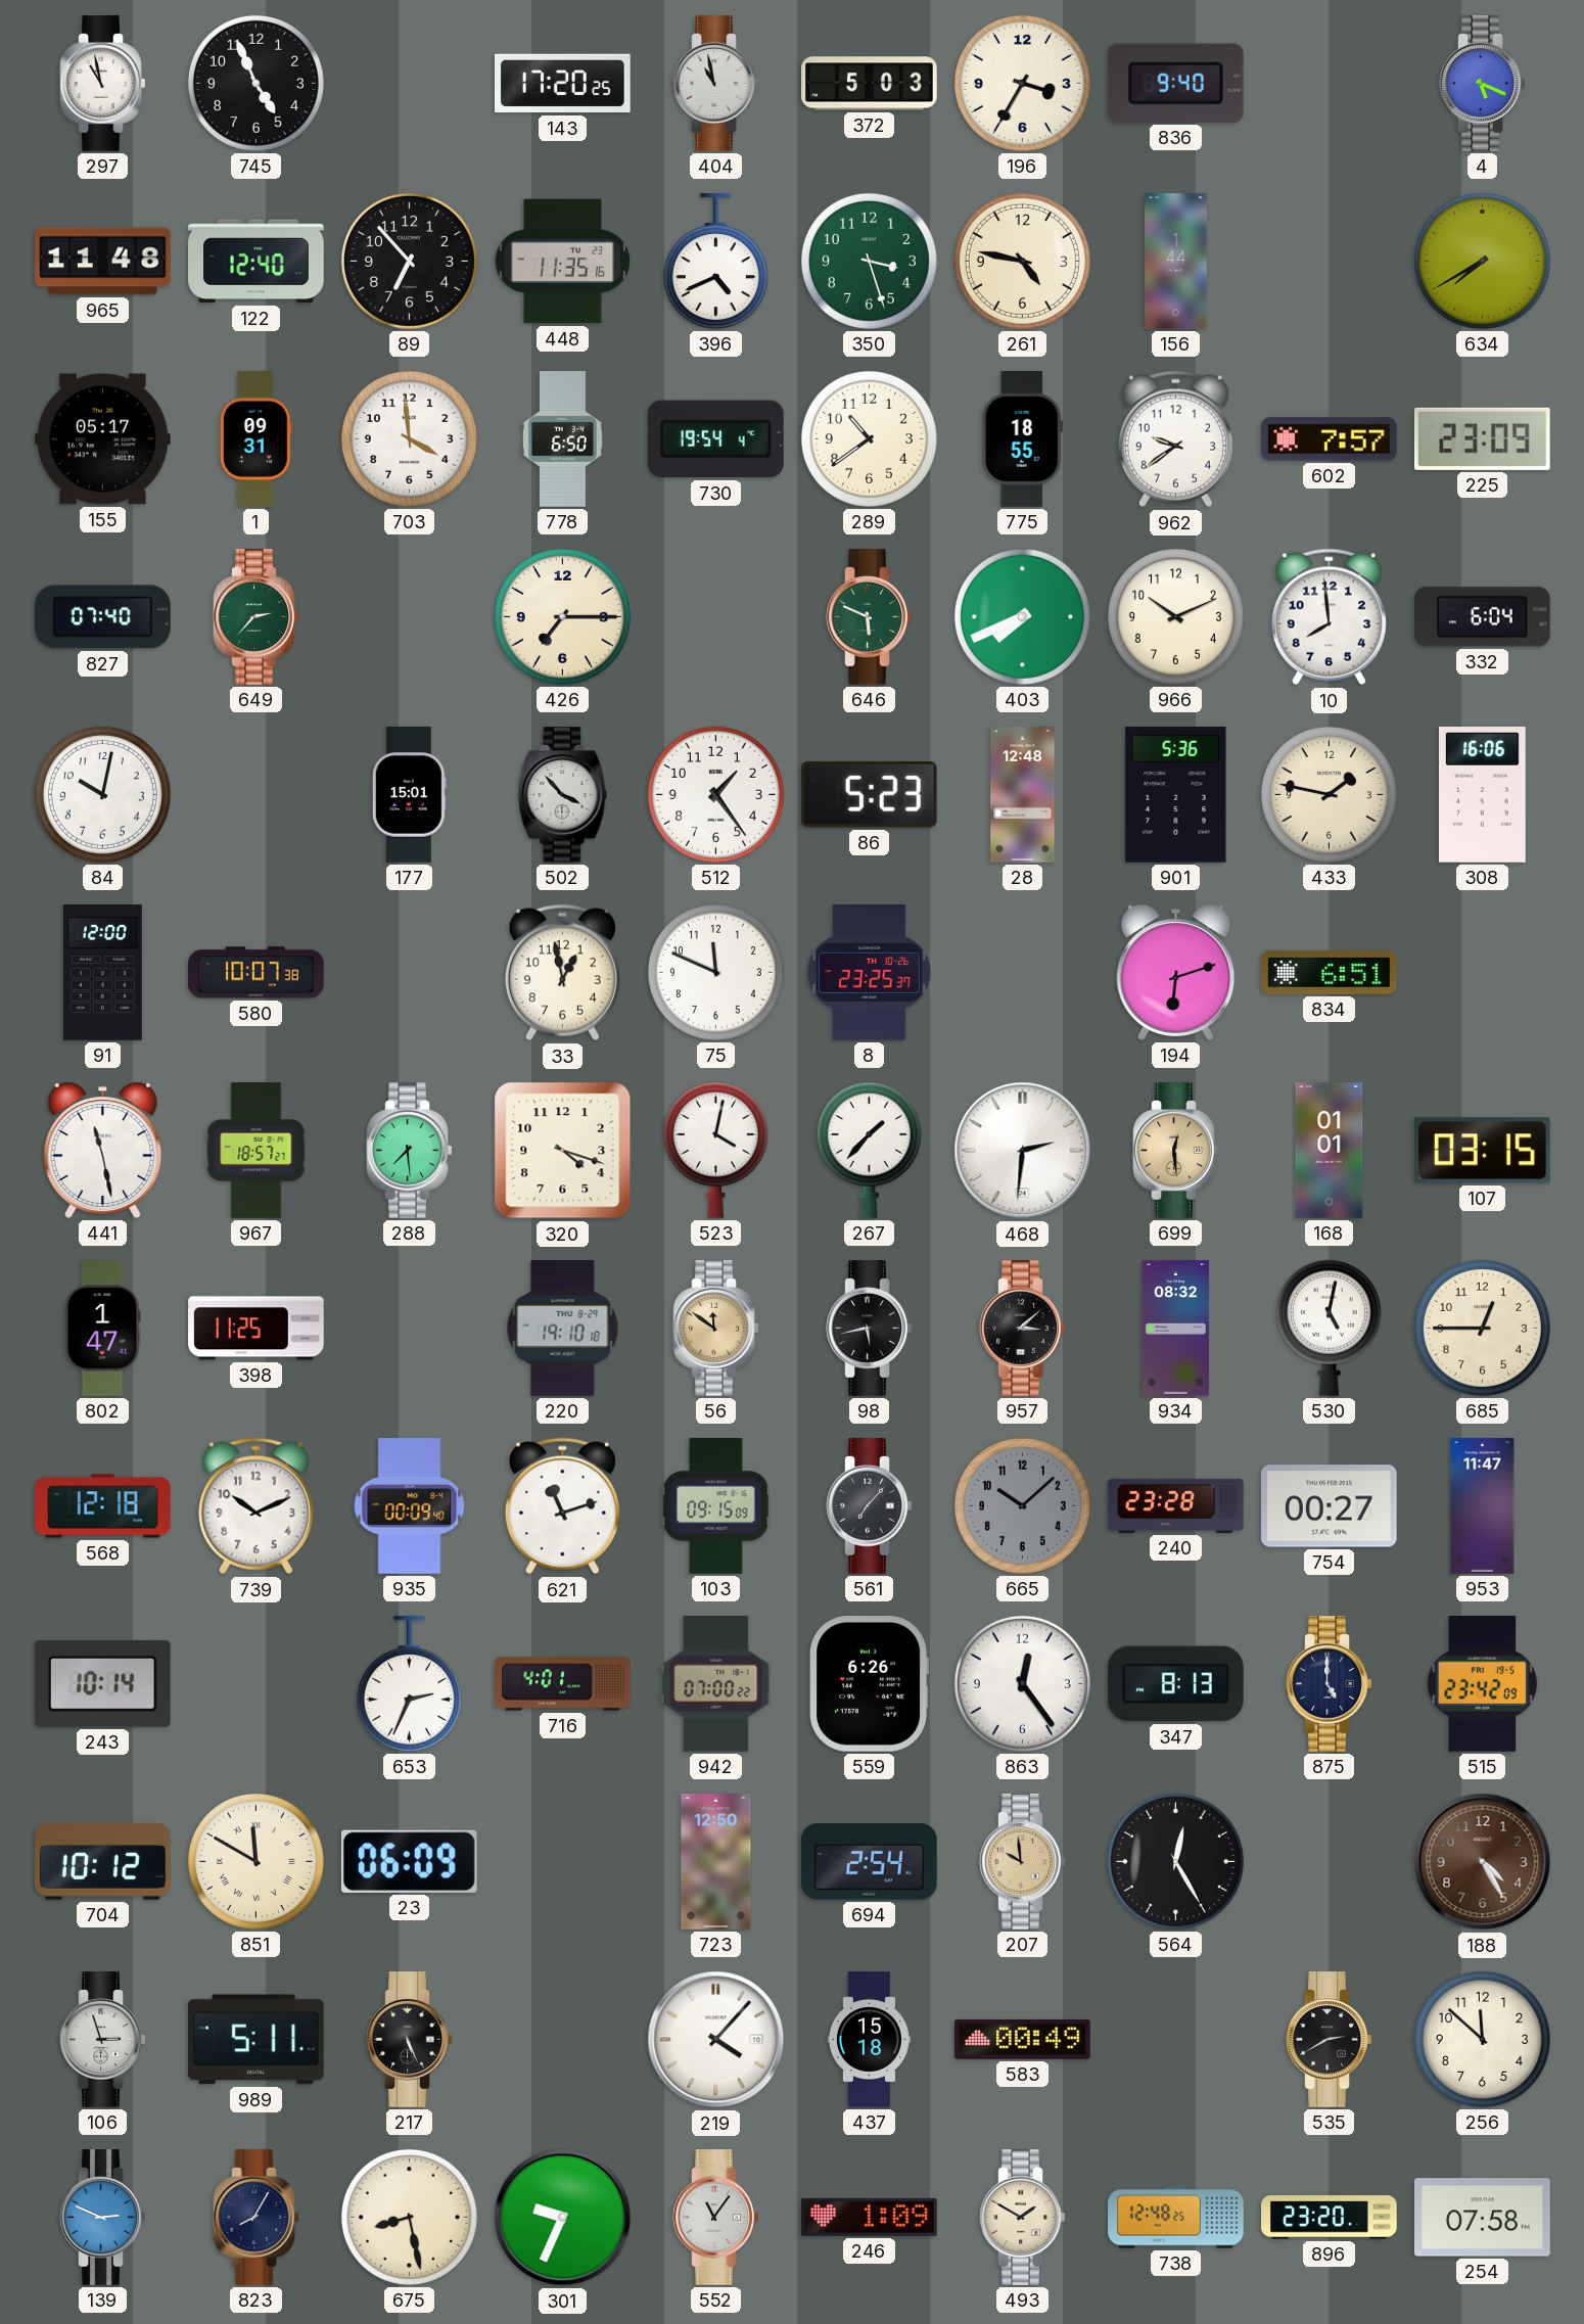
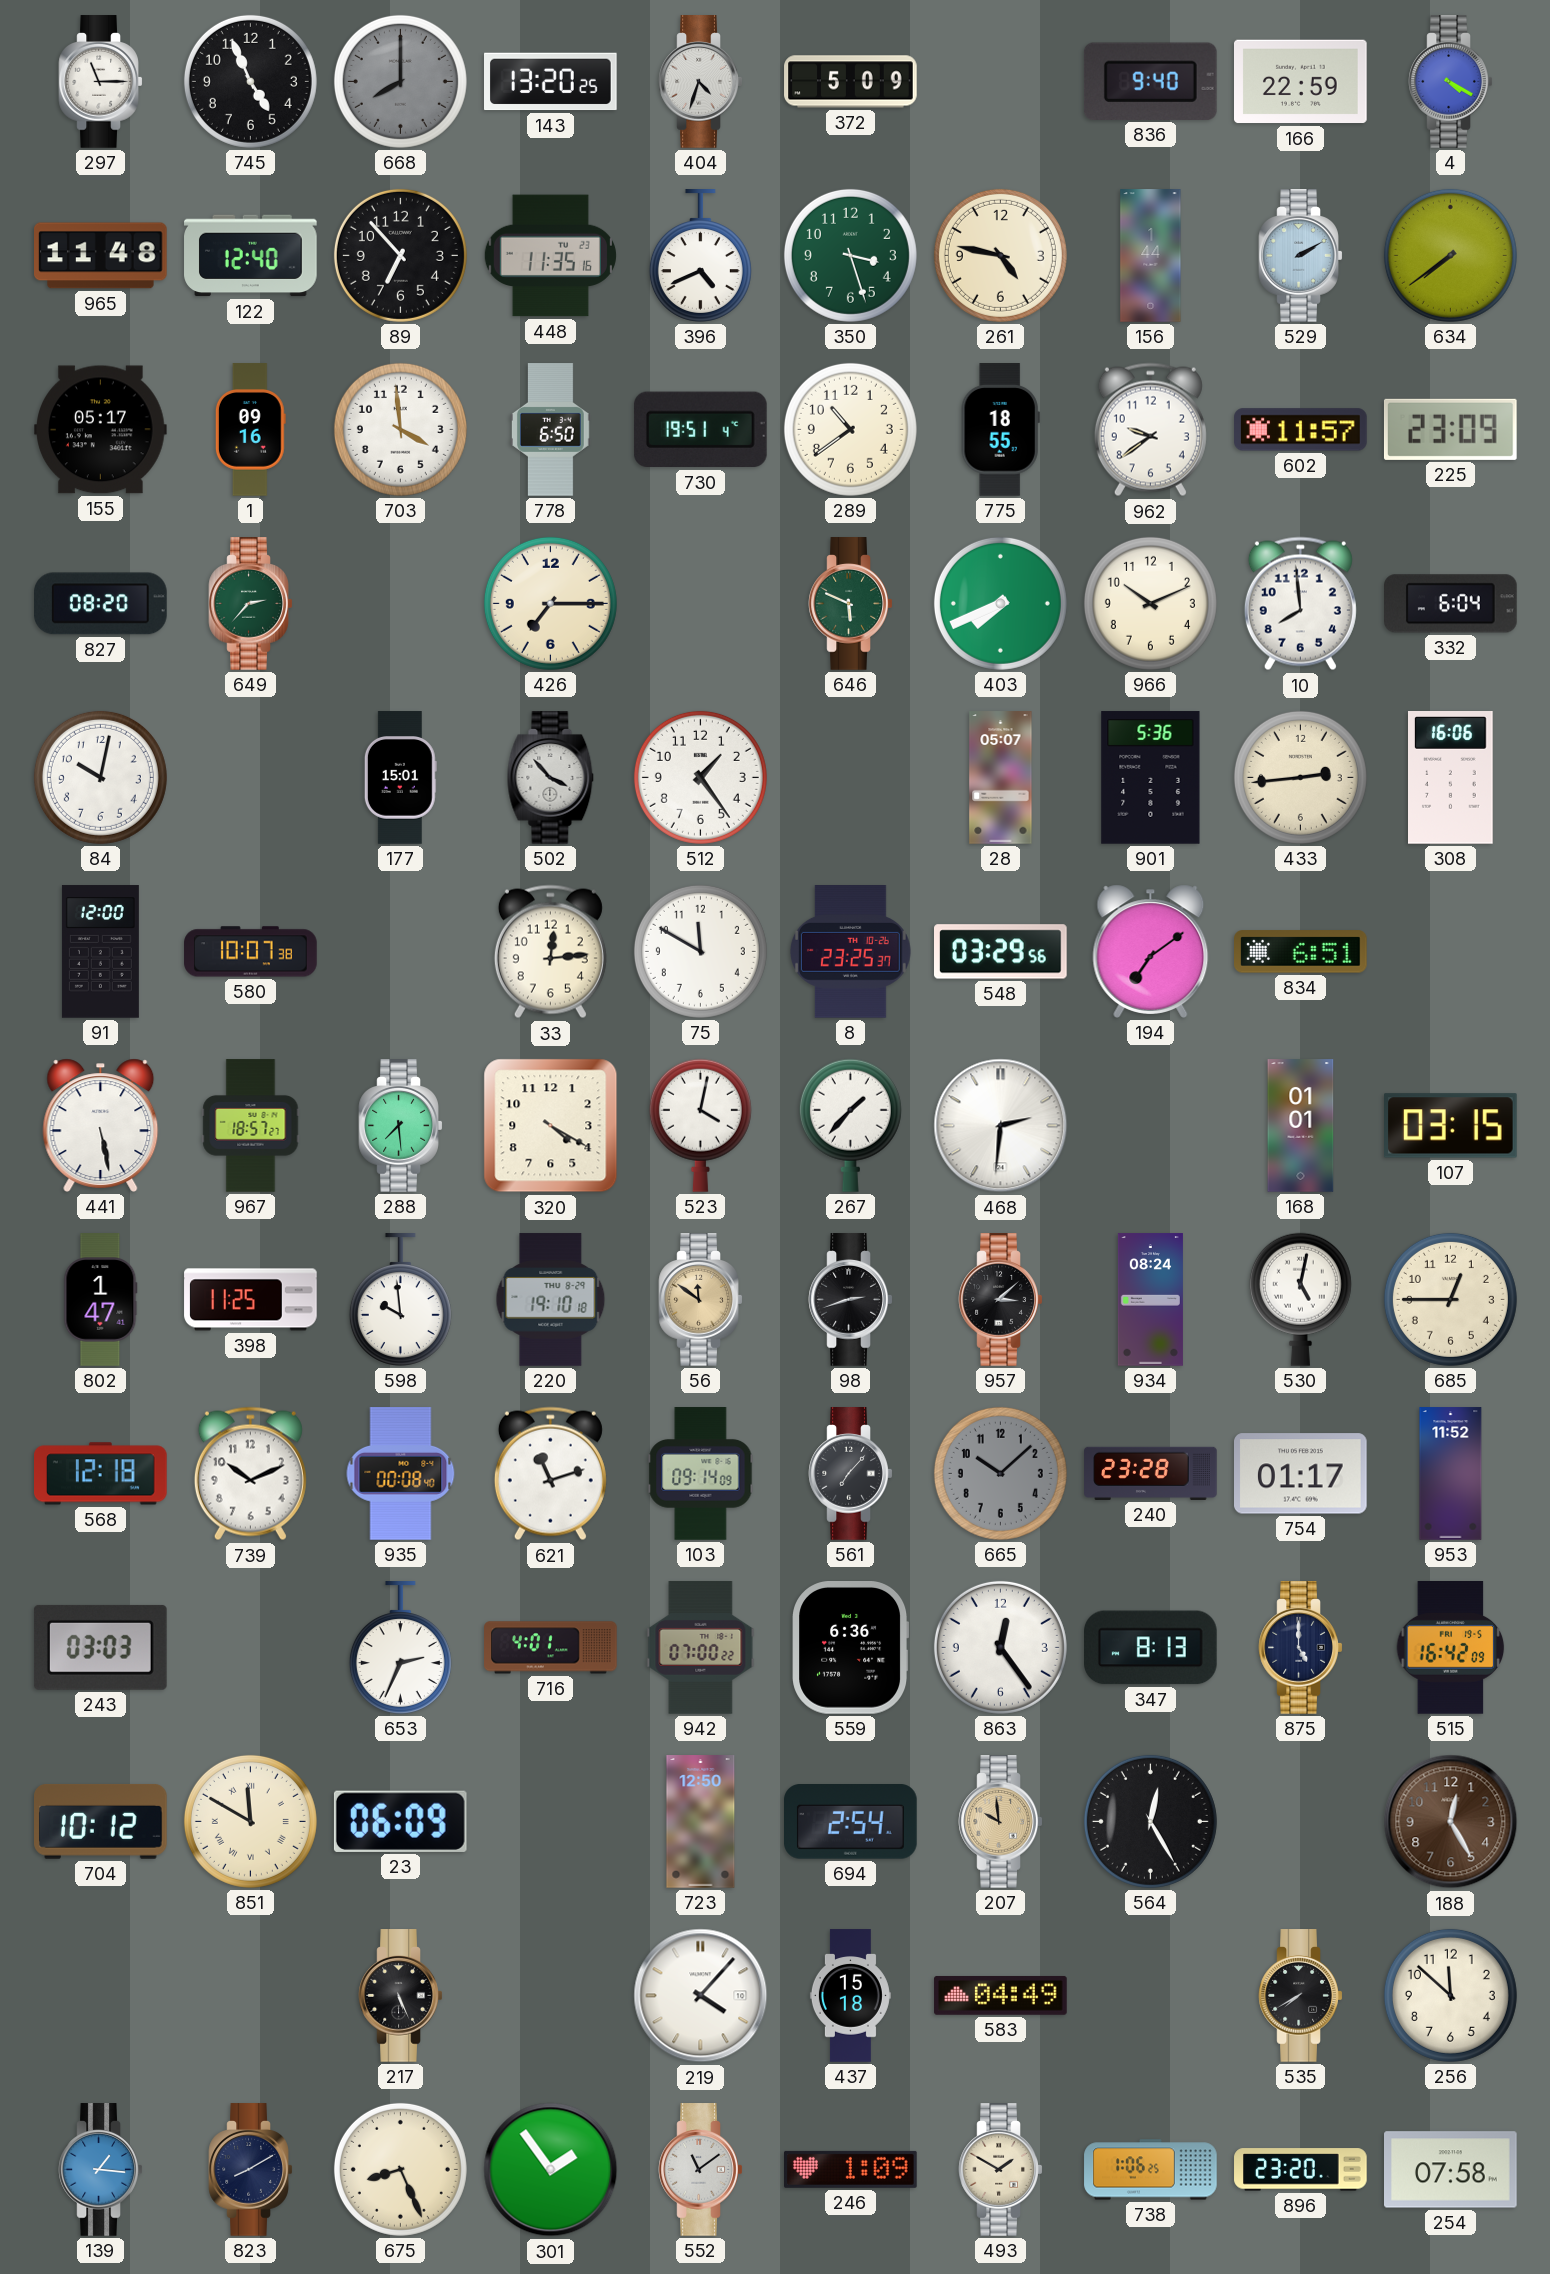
297: 10:58 -> 11:15
668: none -> 8:00
143: 17:20 -> 13:20
404: 10:58 -> 4:33
372: 5:03 -> 5:09
196: 3:35 -> none
166: none -> 22:59
4: 5:19 -> 4:20
529: none -> 2:10
634: 7:40 -> 7:39
1: 09:31 -> 09:16
730: 19:54 -> 19:51
602: 7:57 -> 11:57
827: 07:40 -> 08:20
86: 5:23 -> none
28: 12:48 -> 05:07
433: 1:47 -> 2:44
33: 12:58 -> 12:14
75: 11:49 -> 11:50
548: none -> 03:29
194: 6:12 -> 7:09
441: 11:28 -> 5:28
320: 4:18 -> 4:20
699: 12:29 -> none
598: none -> 9:59
98: 5:43 -> 2:42
934: 08:32 -> 08:24
935: 00:09 -> 00:08
103: 09:15 -> 09:14
754: 00:27 -> 01:17
953: 11:47 -> 11:52
243: 10:14 -> 03:03
559: 6:26 -> 6:36
515: 23:42 -> 16:42
188: 4:25 -> 12:25
106: 2:57 -> none
989: 5:11 -> none
583: 00:49 -> 04:49
535: 2:40 -> 7:40
139: 2:49 -> 1:16
823: 8:05 -> 8:10
675: 8:28 -> 8:26
301: 9:34 -> 1:54
552: 11:06 -> 11:09
738: 12:48 -> 1:06
